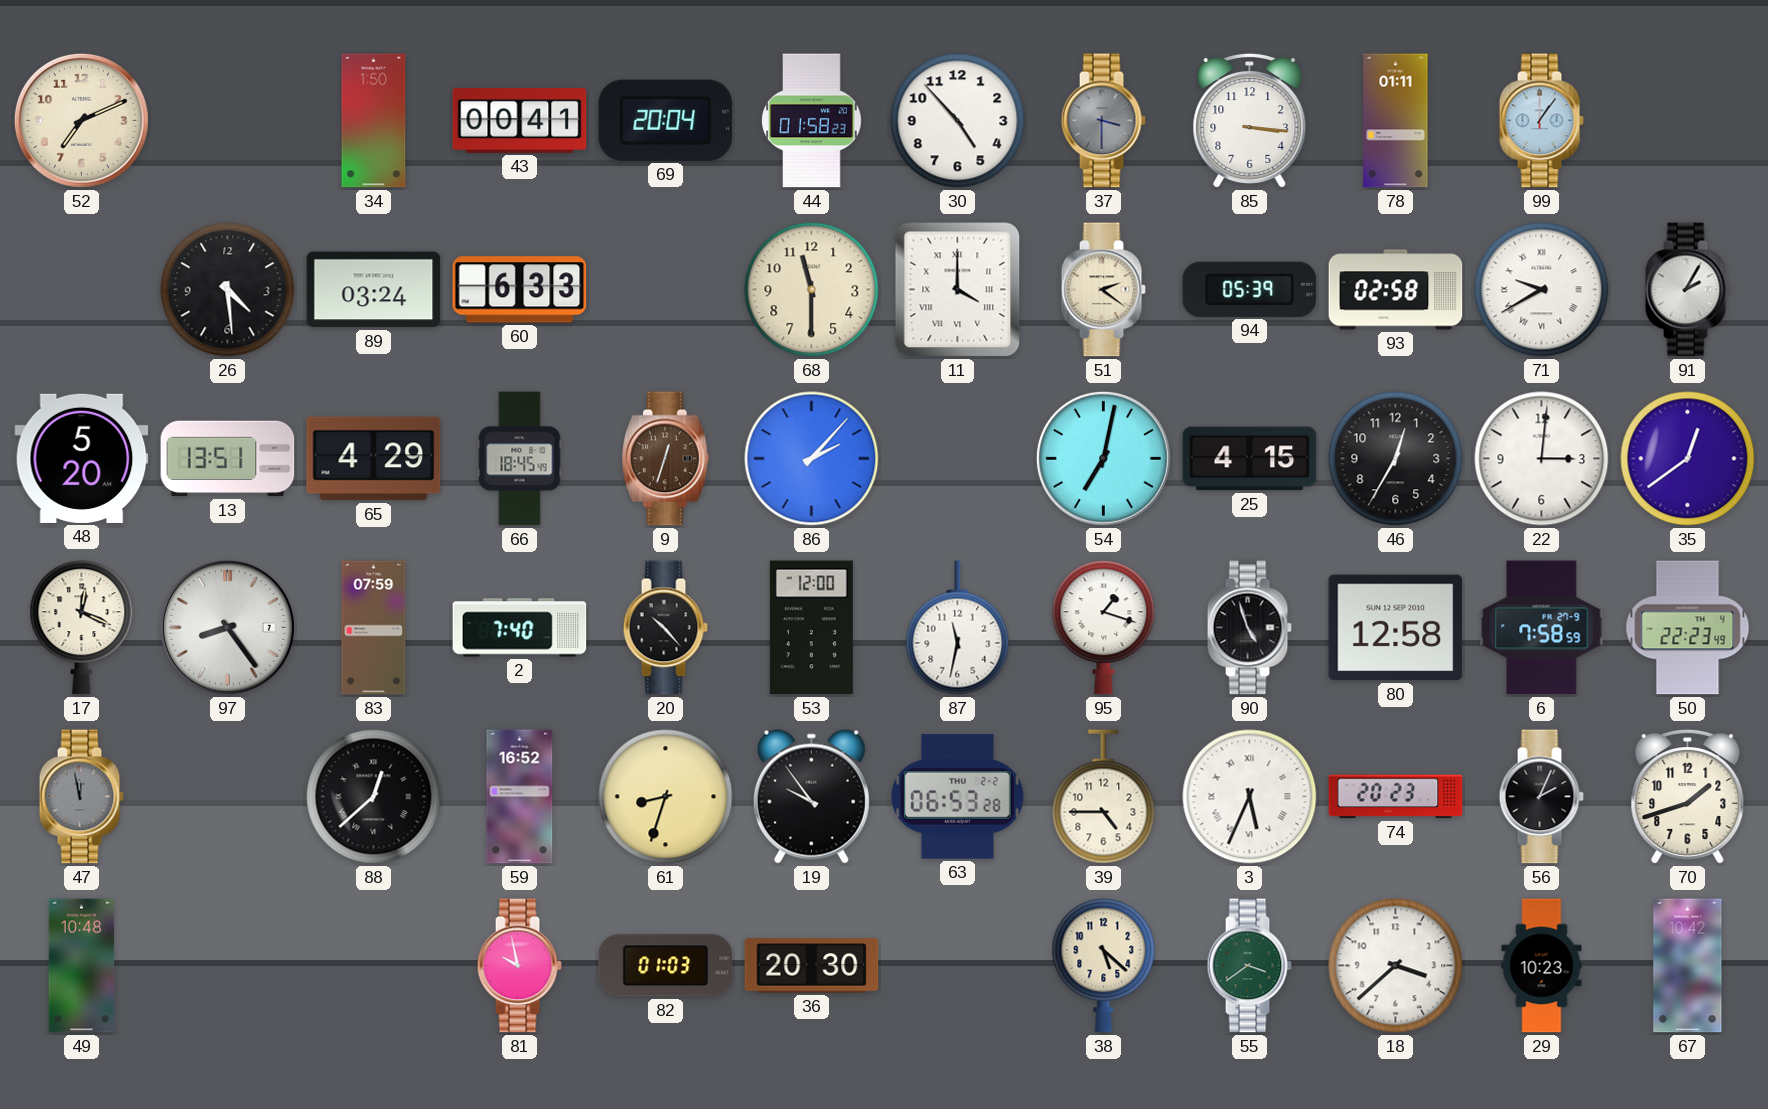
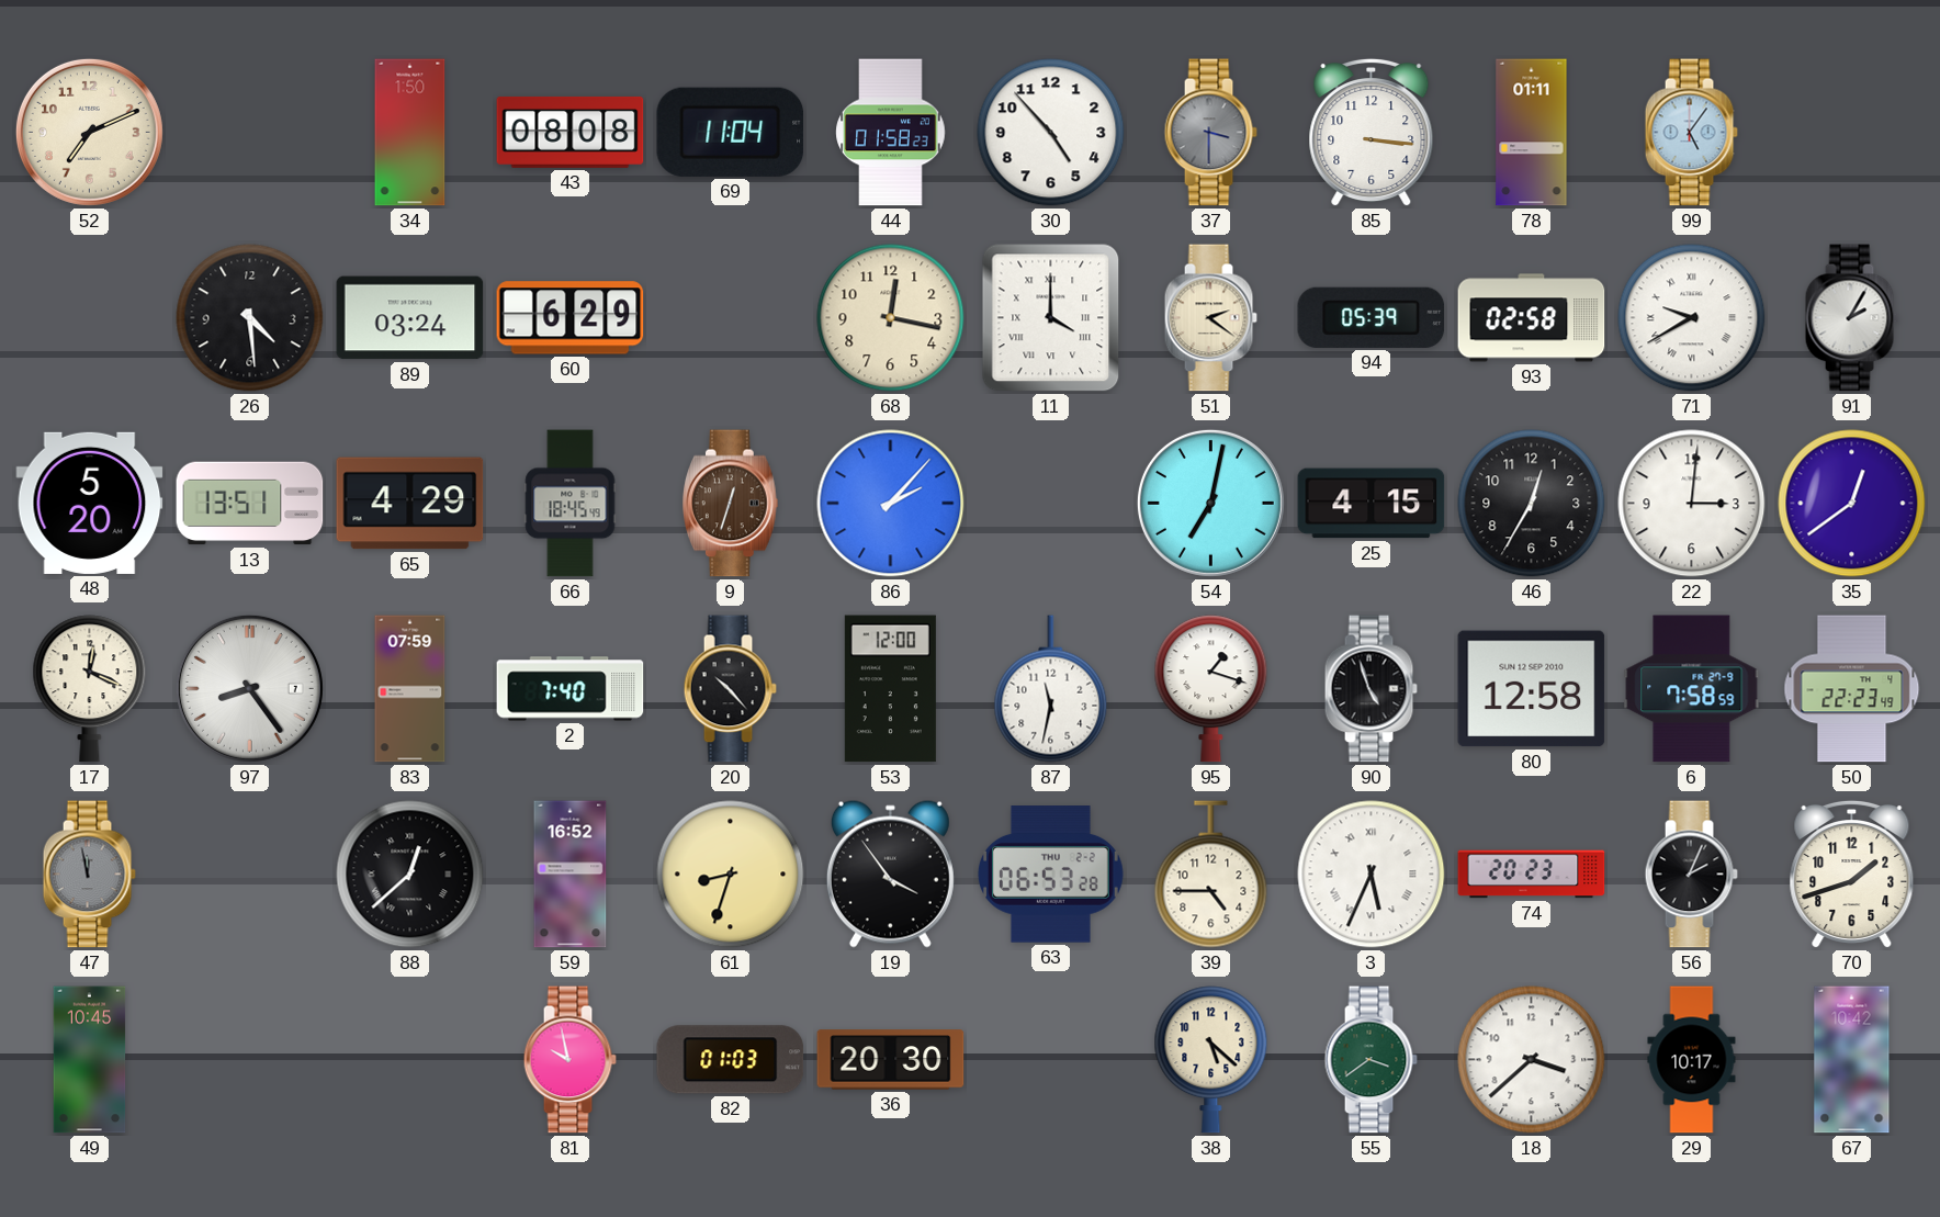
43: 00:41 -> 08:08
69: 20:04 -> 11:04
99: 1:06 -> 5:06
60: 6:33 -> 6:29
68: 11:30 -> 12:17
19: 9:54 -> 3:54
49: 10:48 -> 10:45
29: 10:23 -> 10:17
